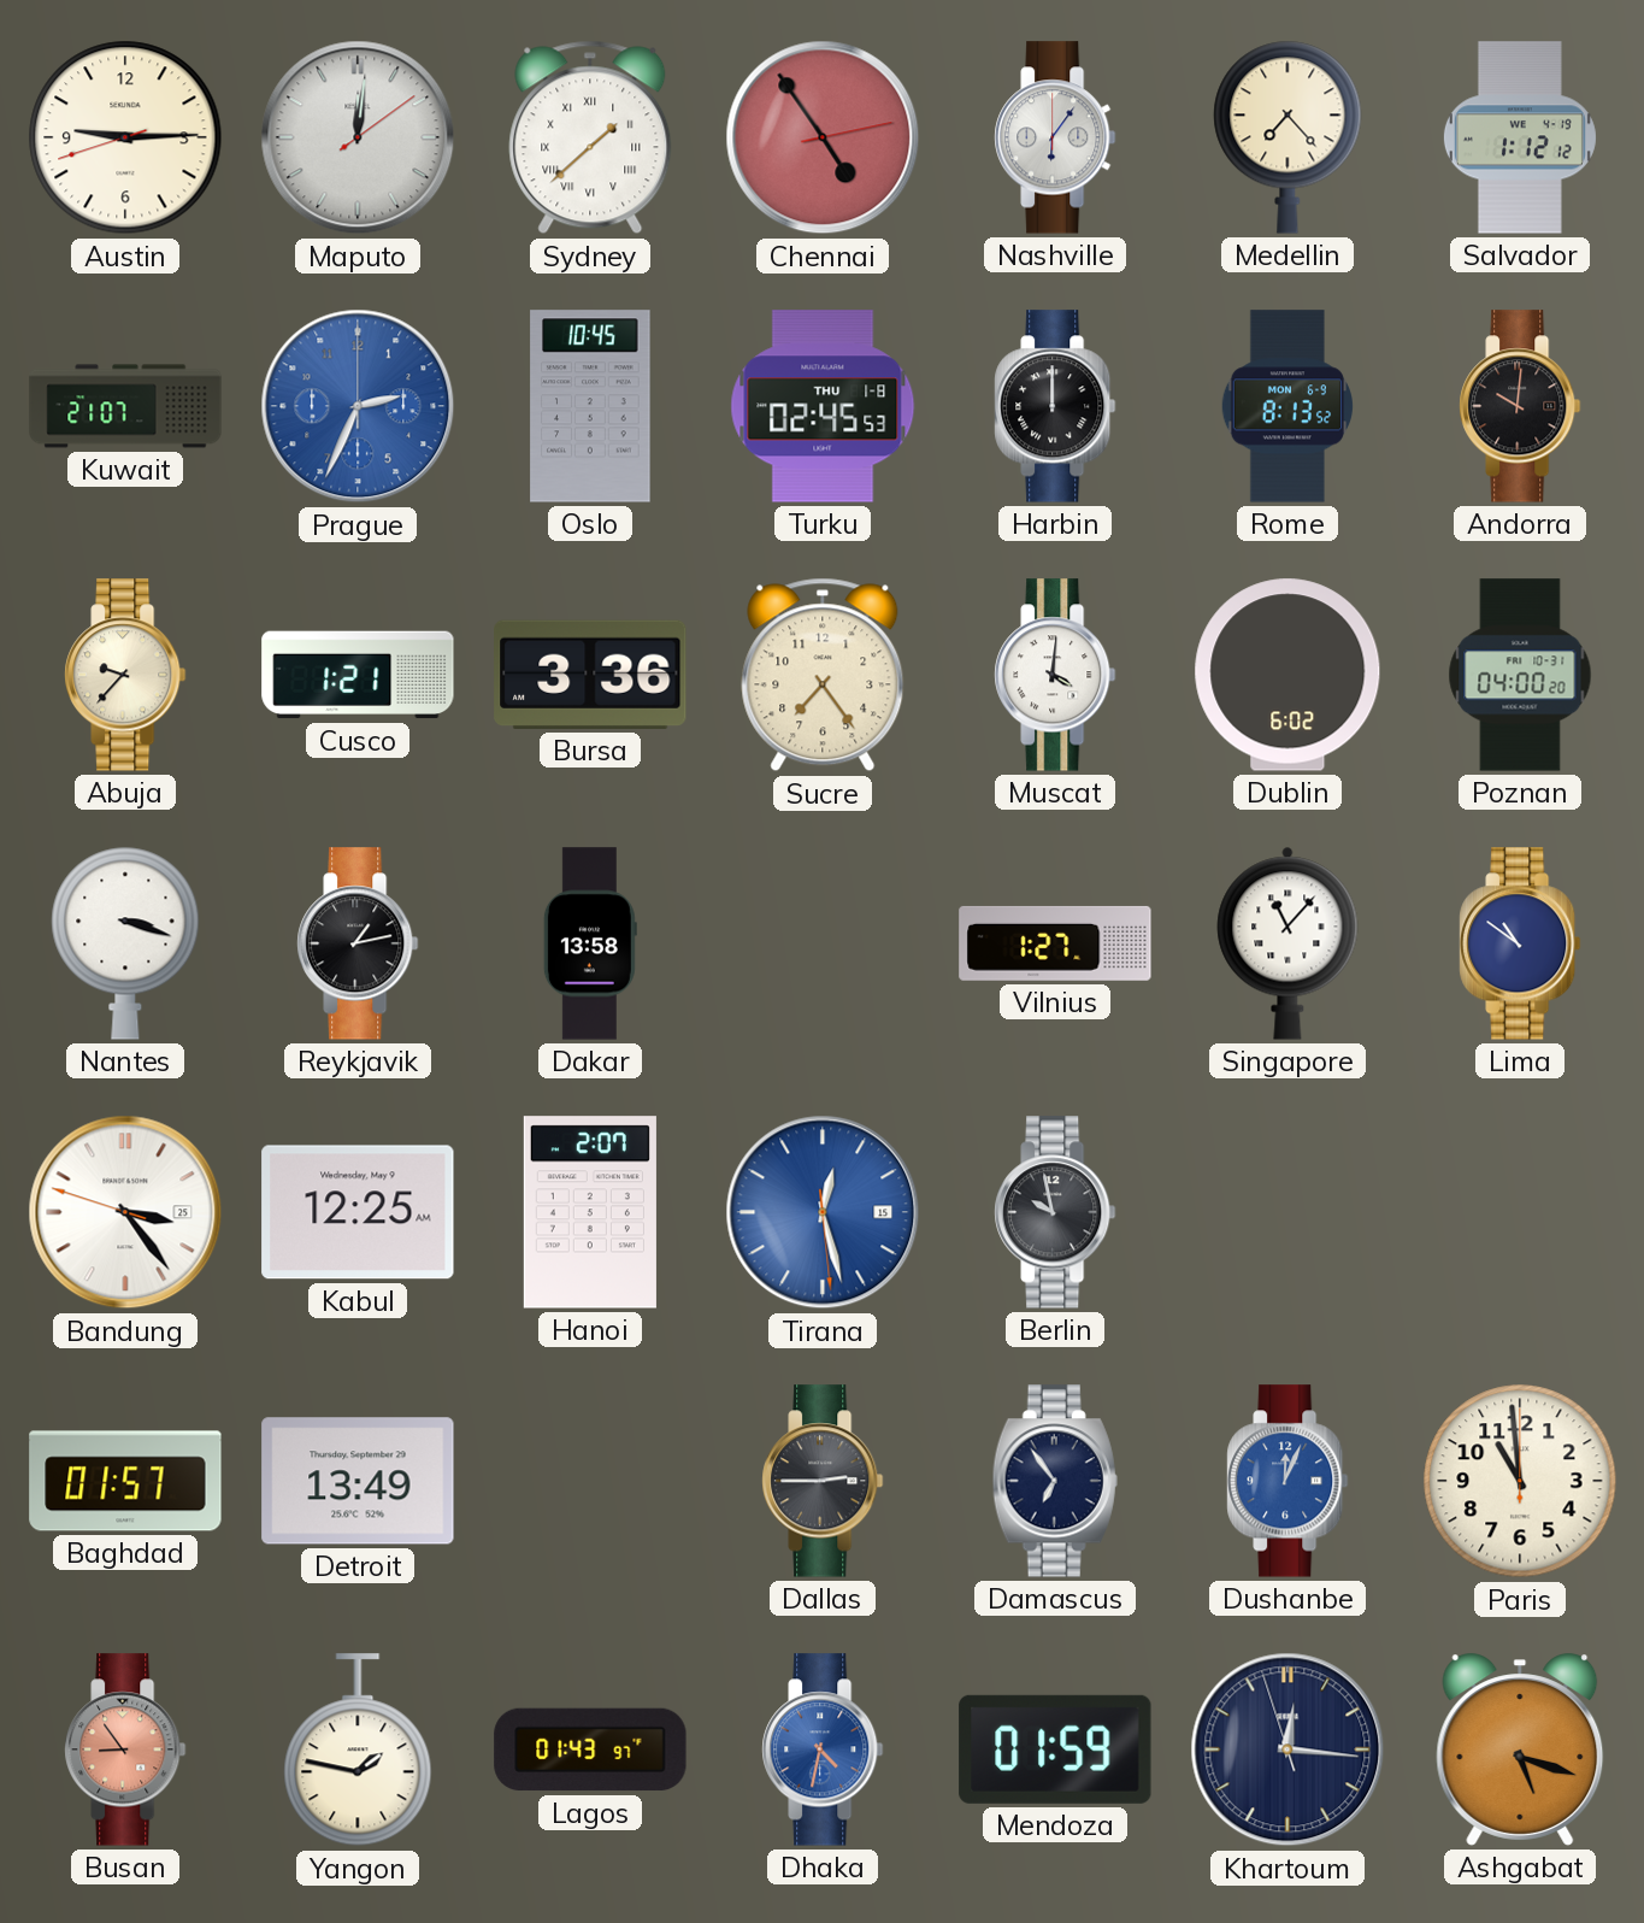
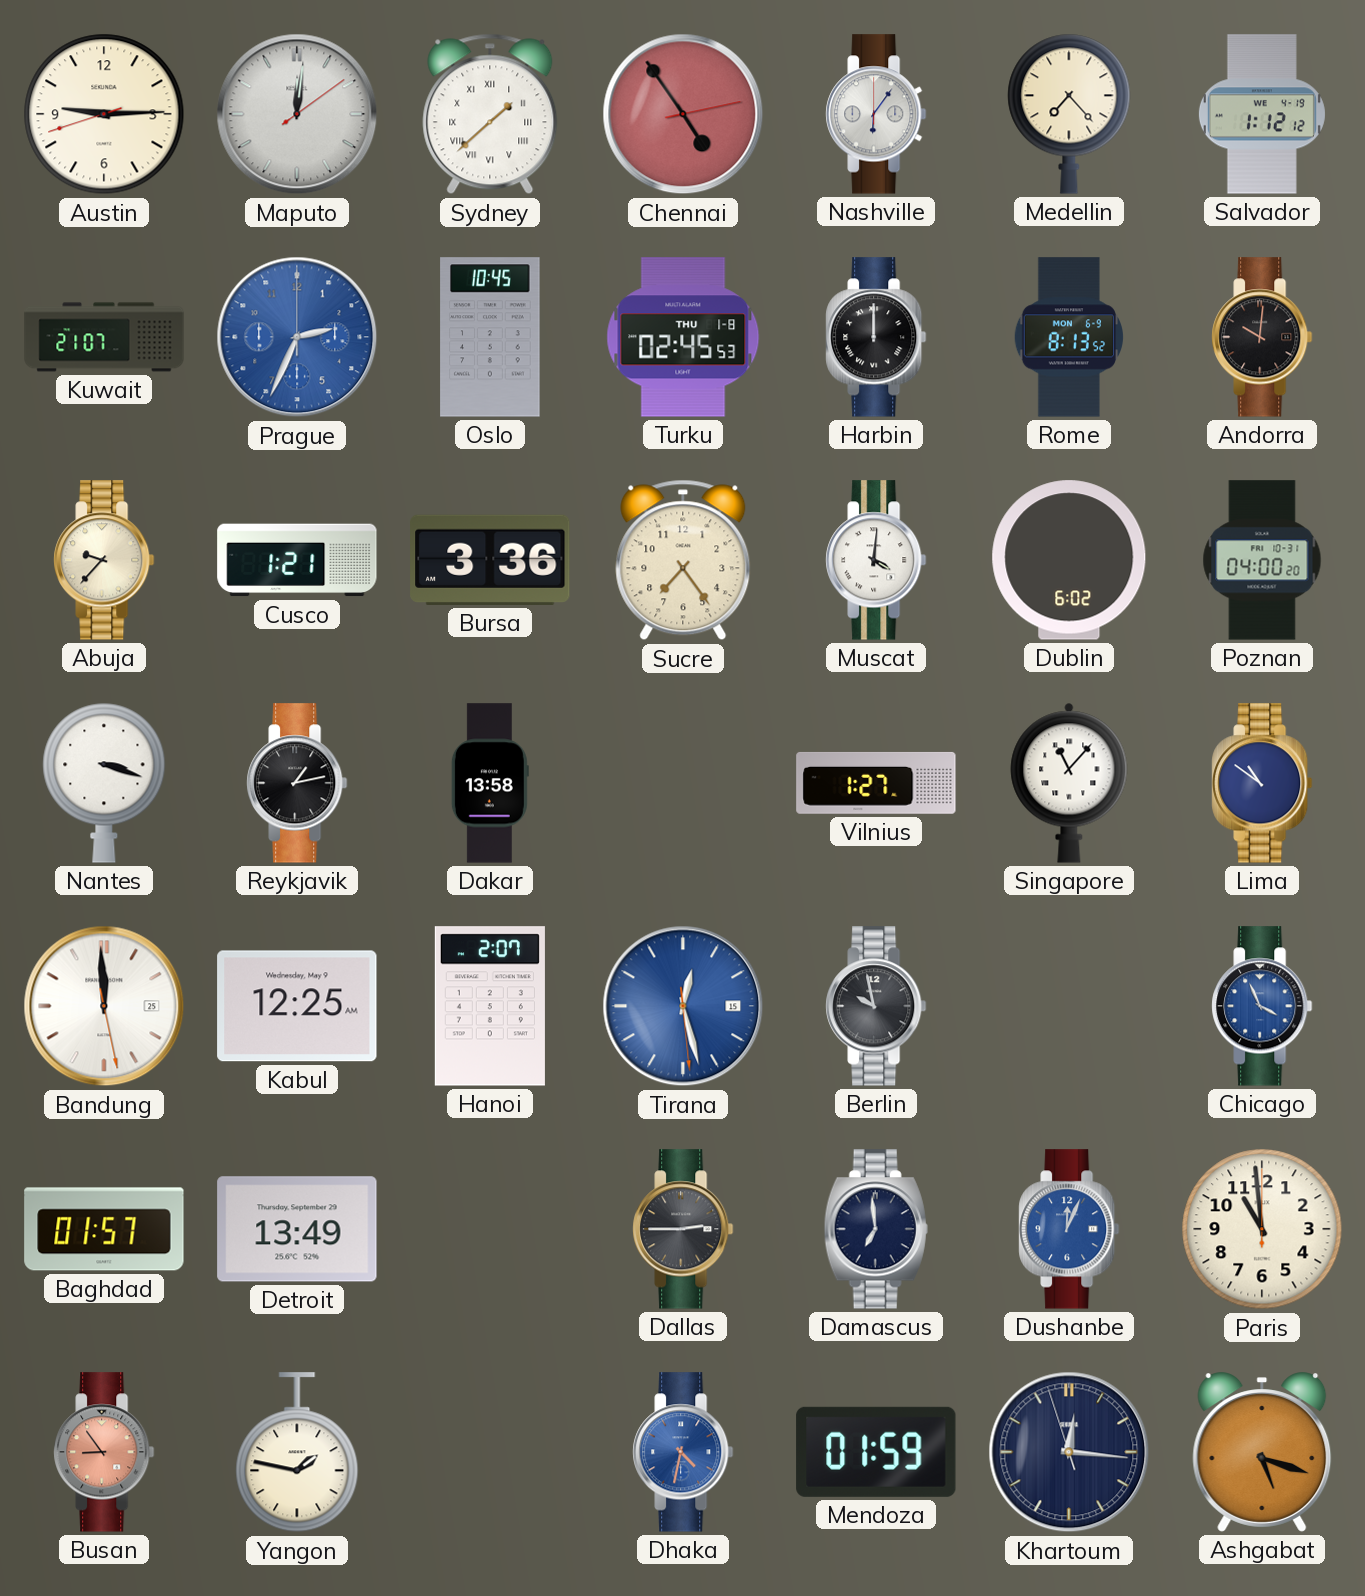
Bandung: 3:23 -> 11:59
Chicago: none -> 3:56
Damascus: 6:54 -> 6:59
Lagos: 01:43 -> none
